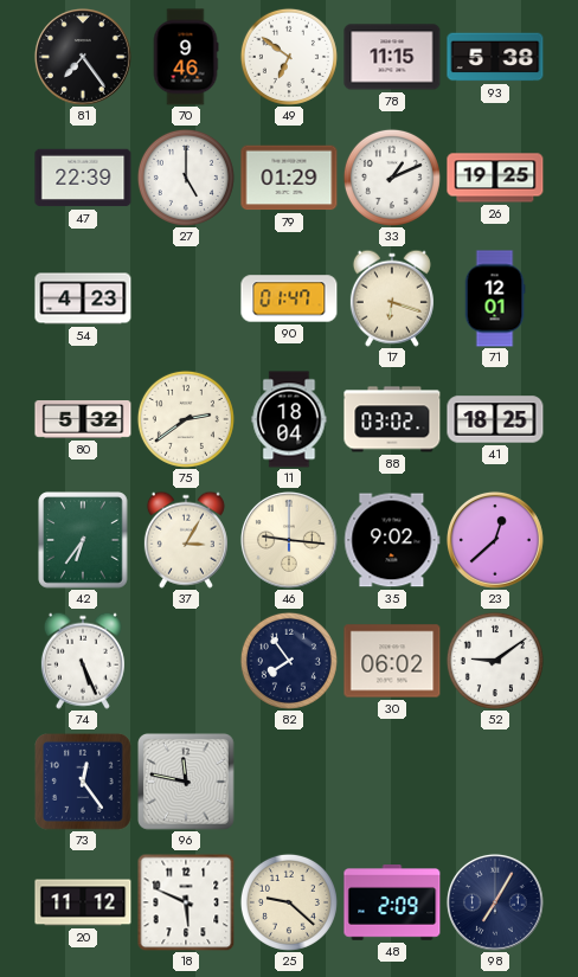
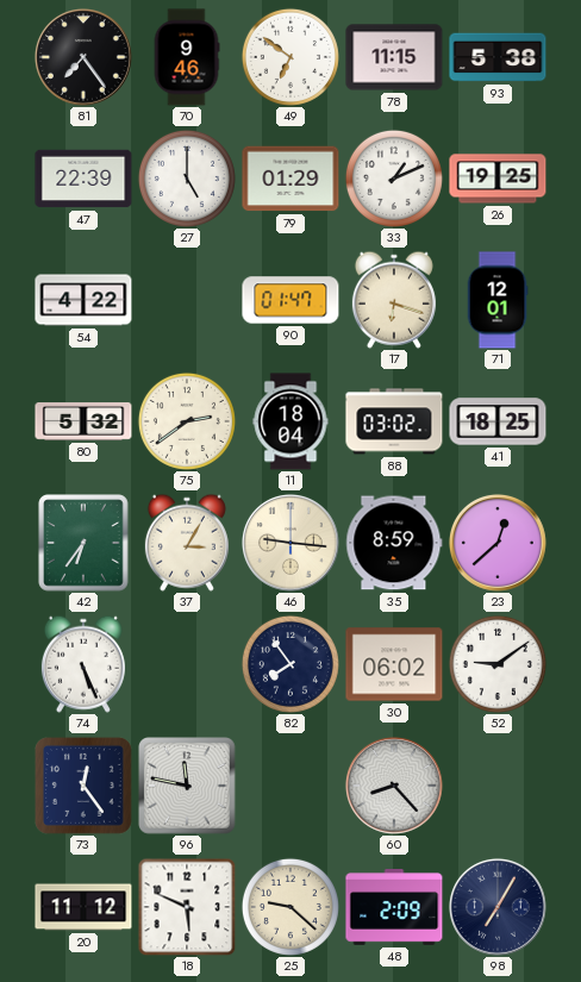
54: 4:23 -> 4:22
35: 9:02 -> 8:59
60: none -> 8:23
